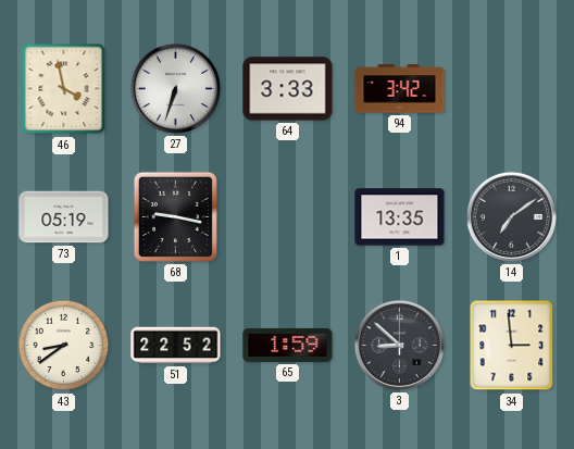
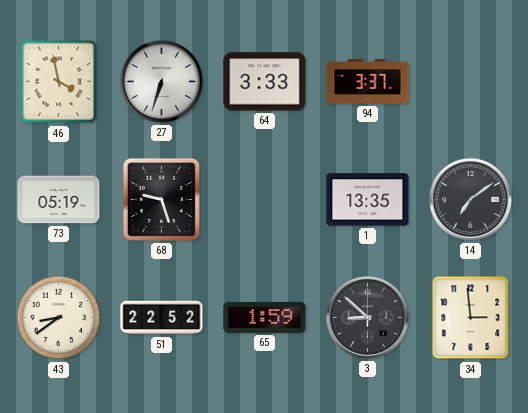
94: 3:42 -> 3:37
68: 9:17 -> 9:27
